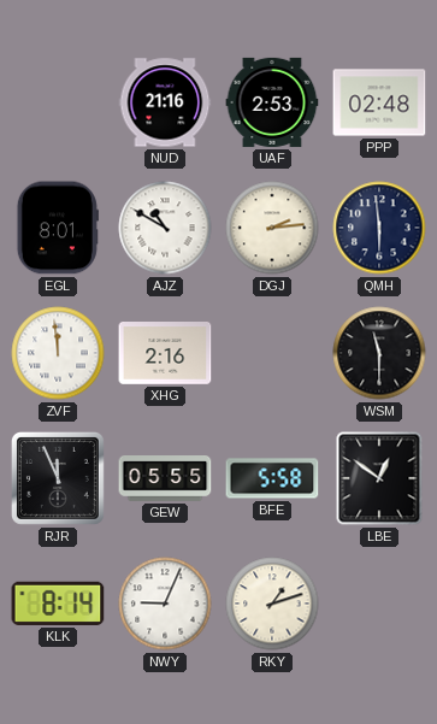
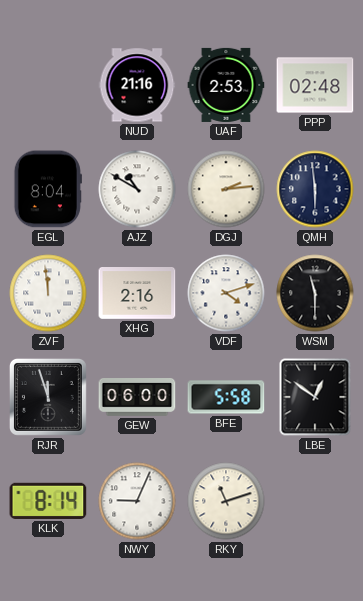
EGL: 8:01 -> 8:04
VDF: none -> 4:12
RJR: 11:56 -> 11:57
GEW: 05:55 -> 06:00
RKY: 1:12 -> 11:12
